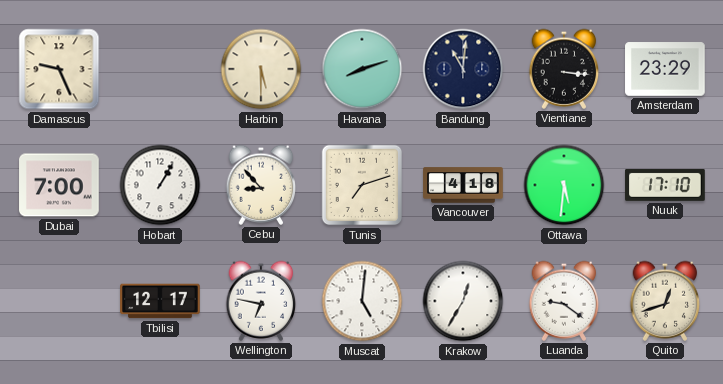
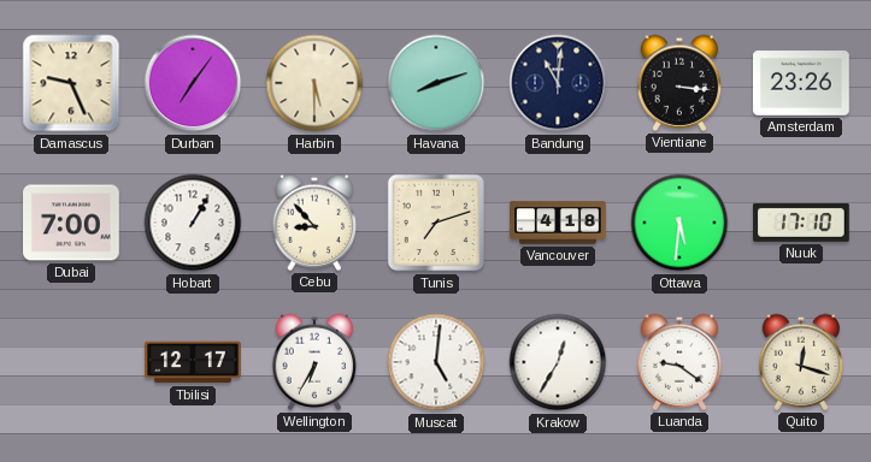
Durban: none -> 7:06
Amsterdam: 23:29 -> 23:26
Wellington: 6:47 -> 6:35
Quito: 12:42 -> 12:18
